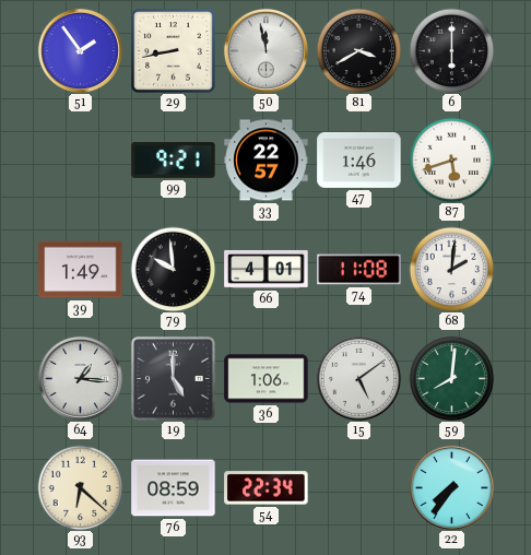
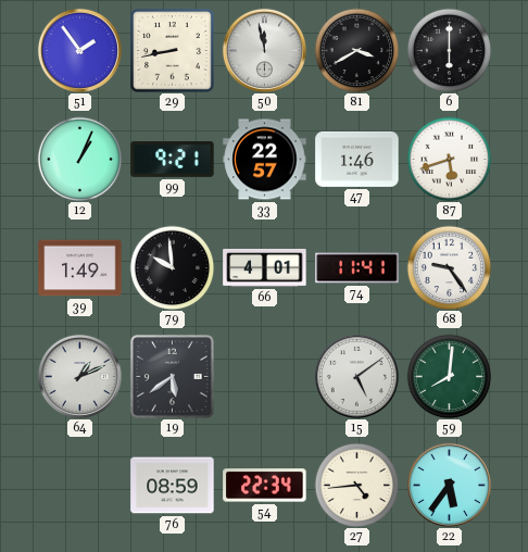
12: none -> 1:04
74: 11:08 -> 11:41
68: 2:01 -> 9:24
64: 1:16 -> 1:11
19: 5:00 -> 5:39
36: 1:06 -> none
93: 6:22 -> none
27: none -> 4:44
22: 7:36 -> 5:36
